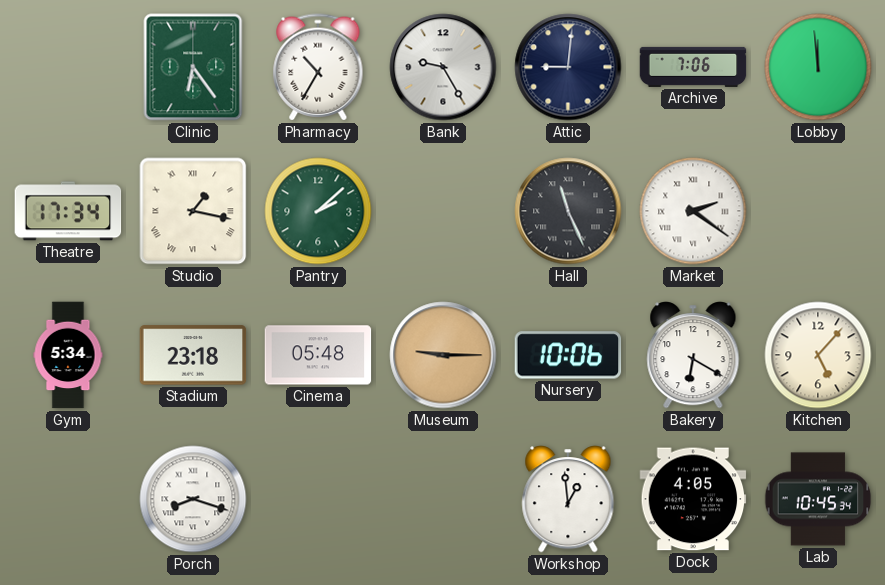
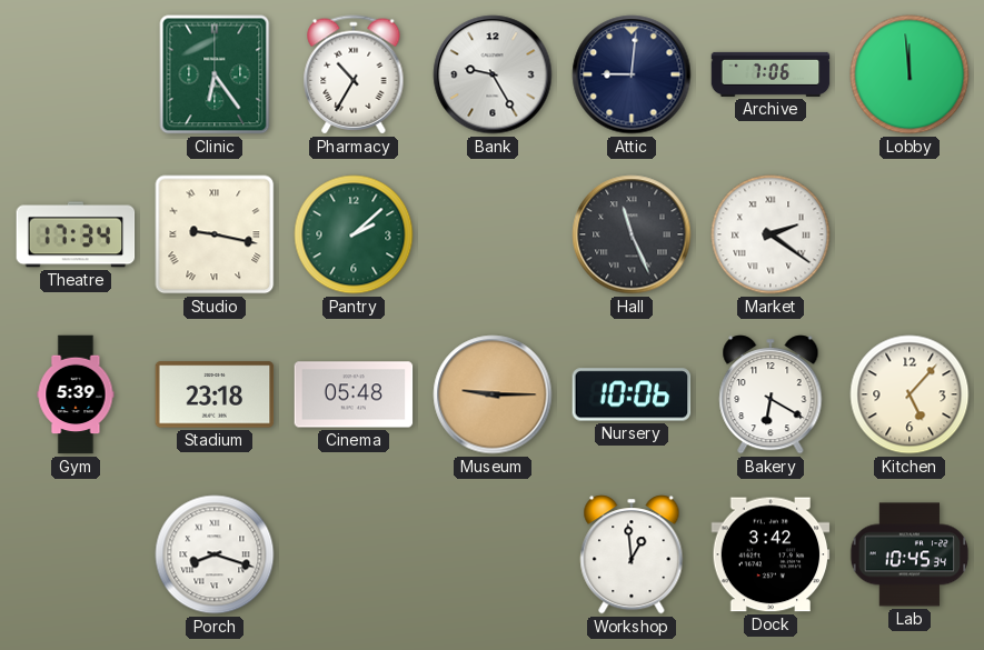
Studio: 1:17 -> 9:17
Gym: 5:34 -> 5:39
Dock: 4:05 -> 3:42
